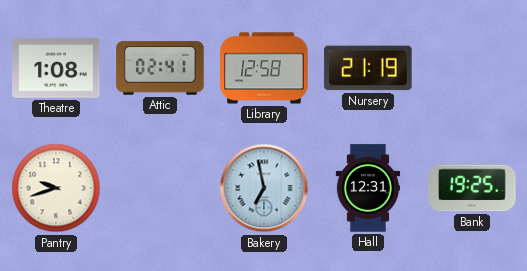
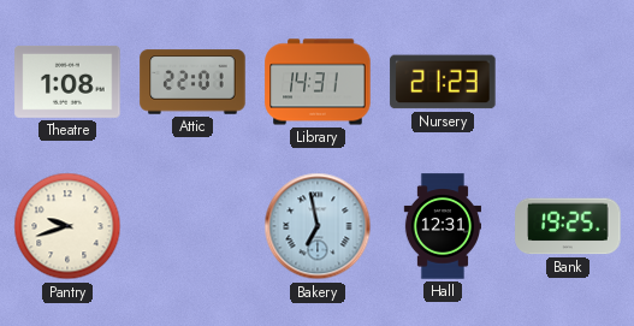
Attic: 02:41 -> 22:01
Library: 12:58 -> 14:31
Nursery: 21:19 -> 21:23
